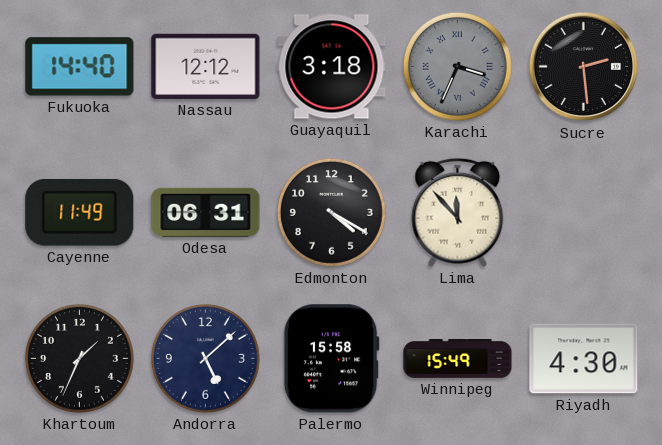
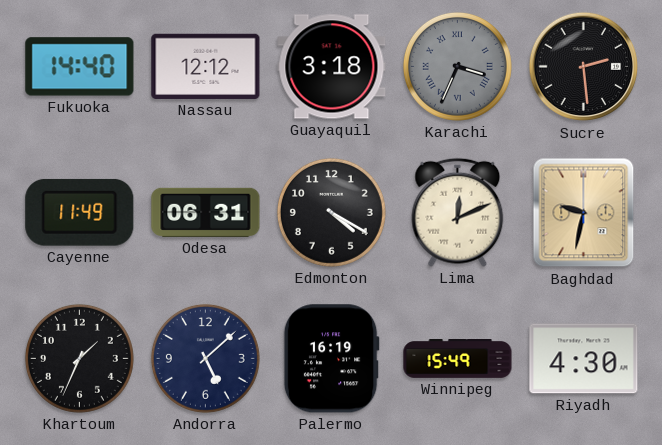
Lima: 11:53 -> 12:11
Baghdad: none -> 9:32
Palermo: 15:58 -> 16:19
